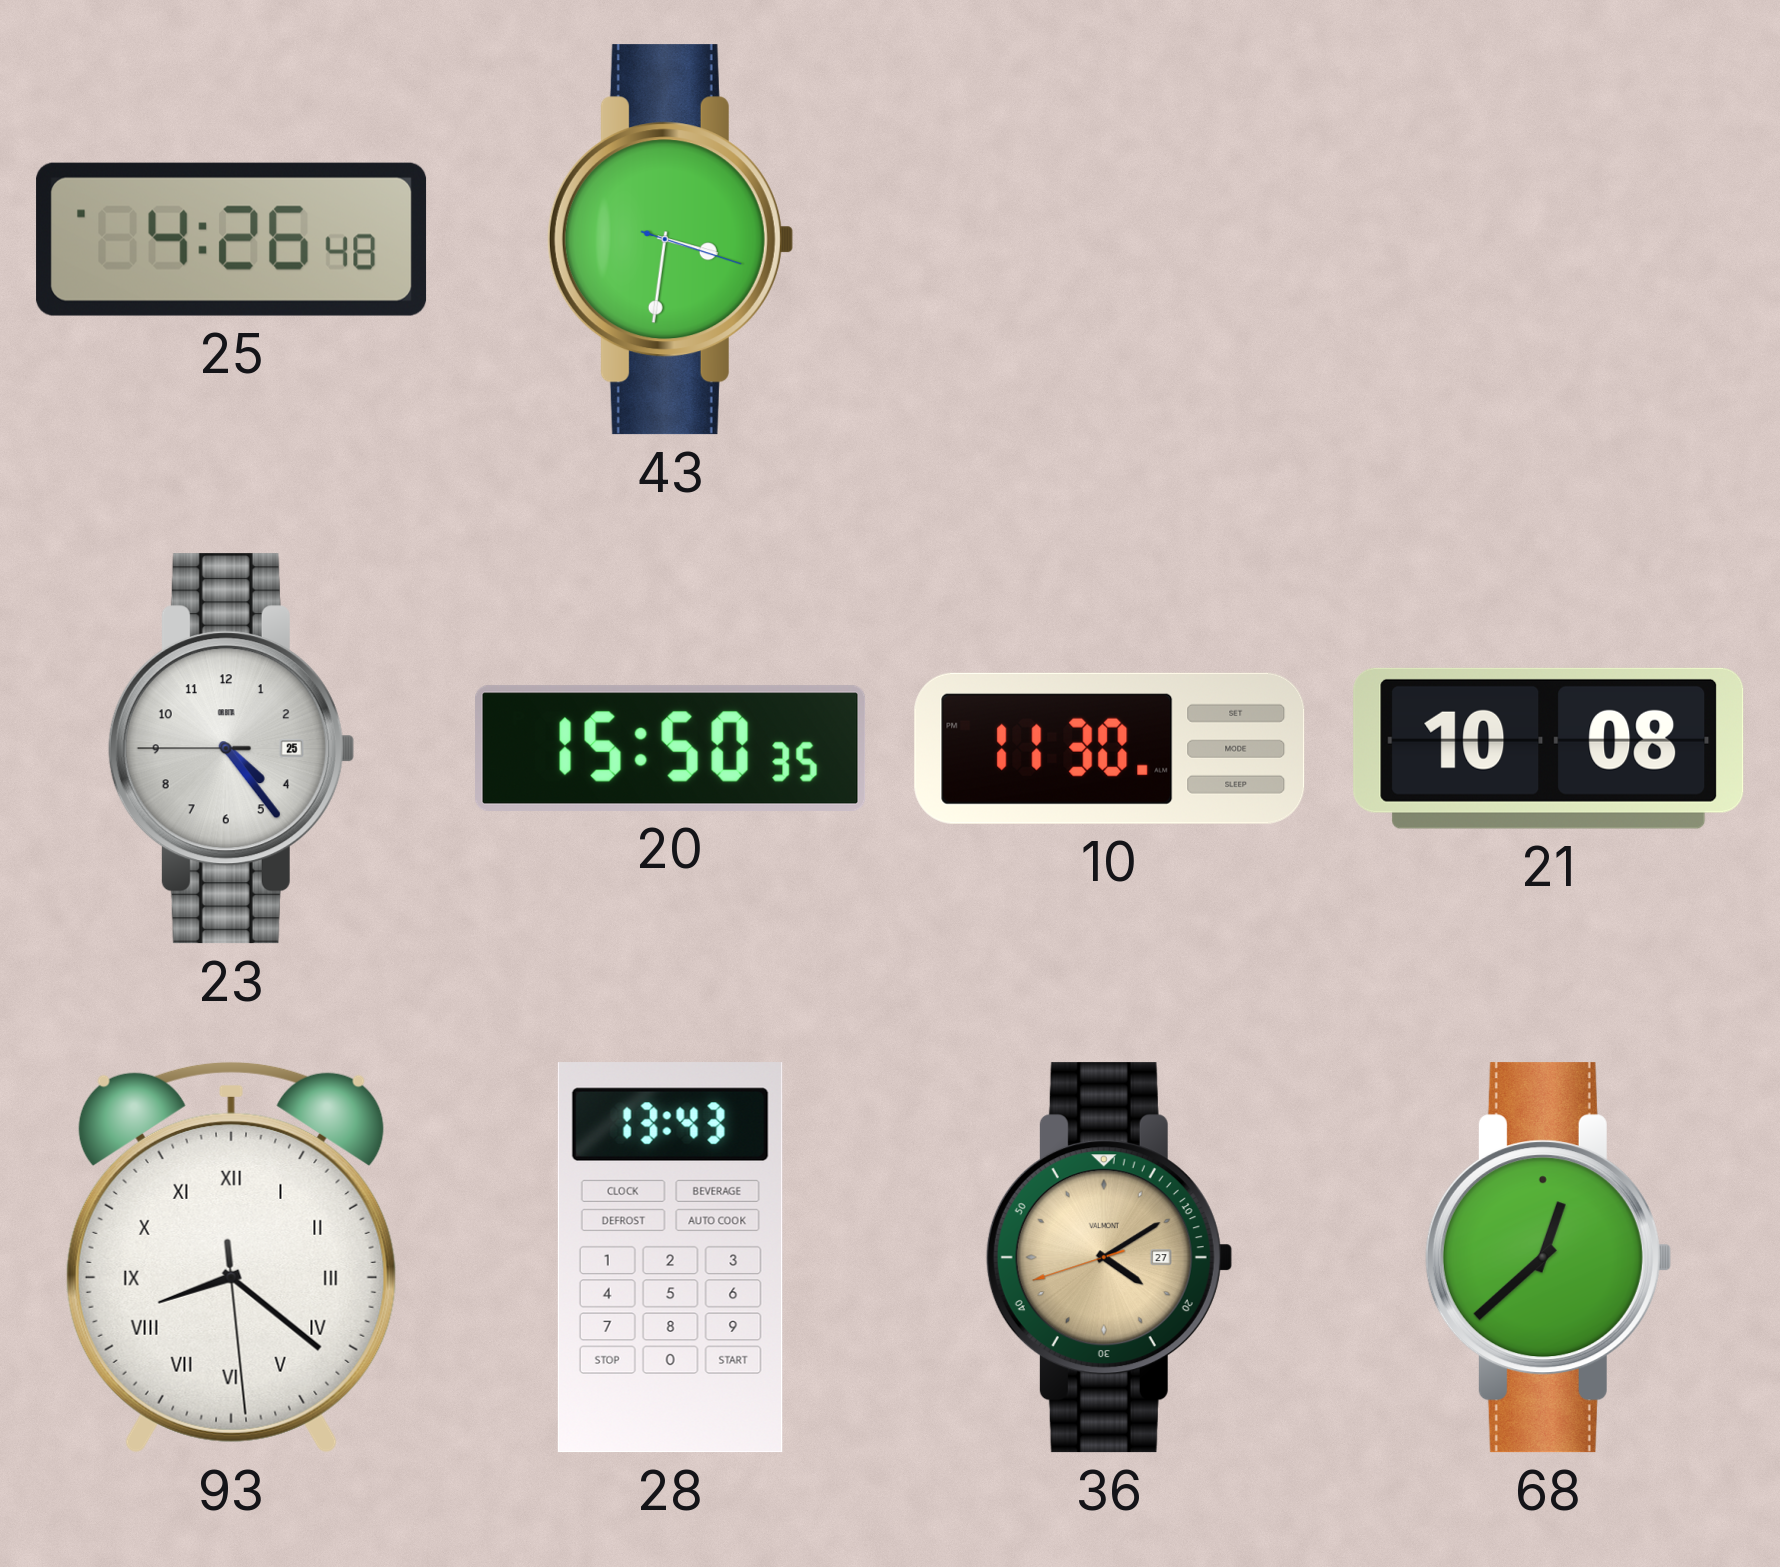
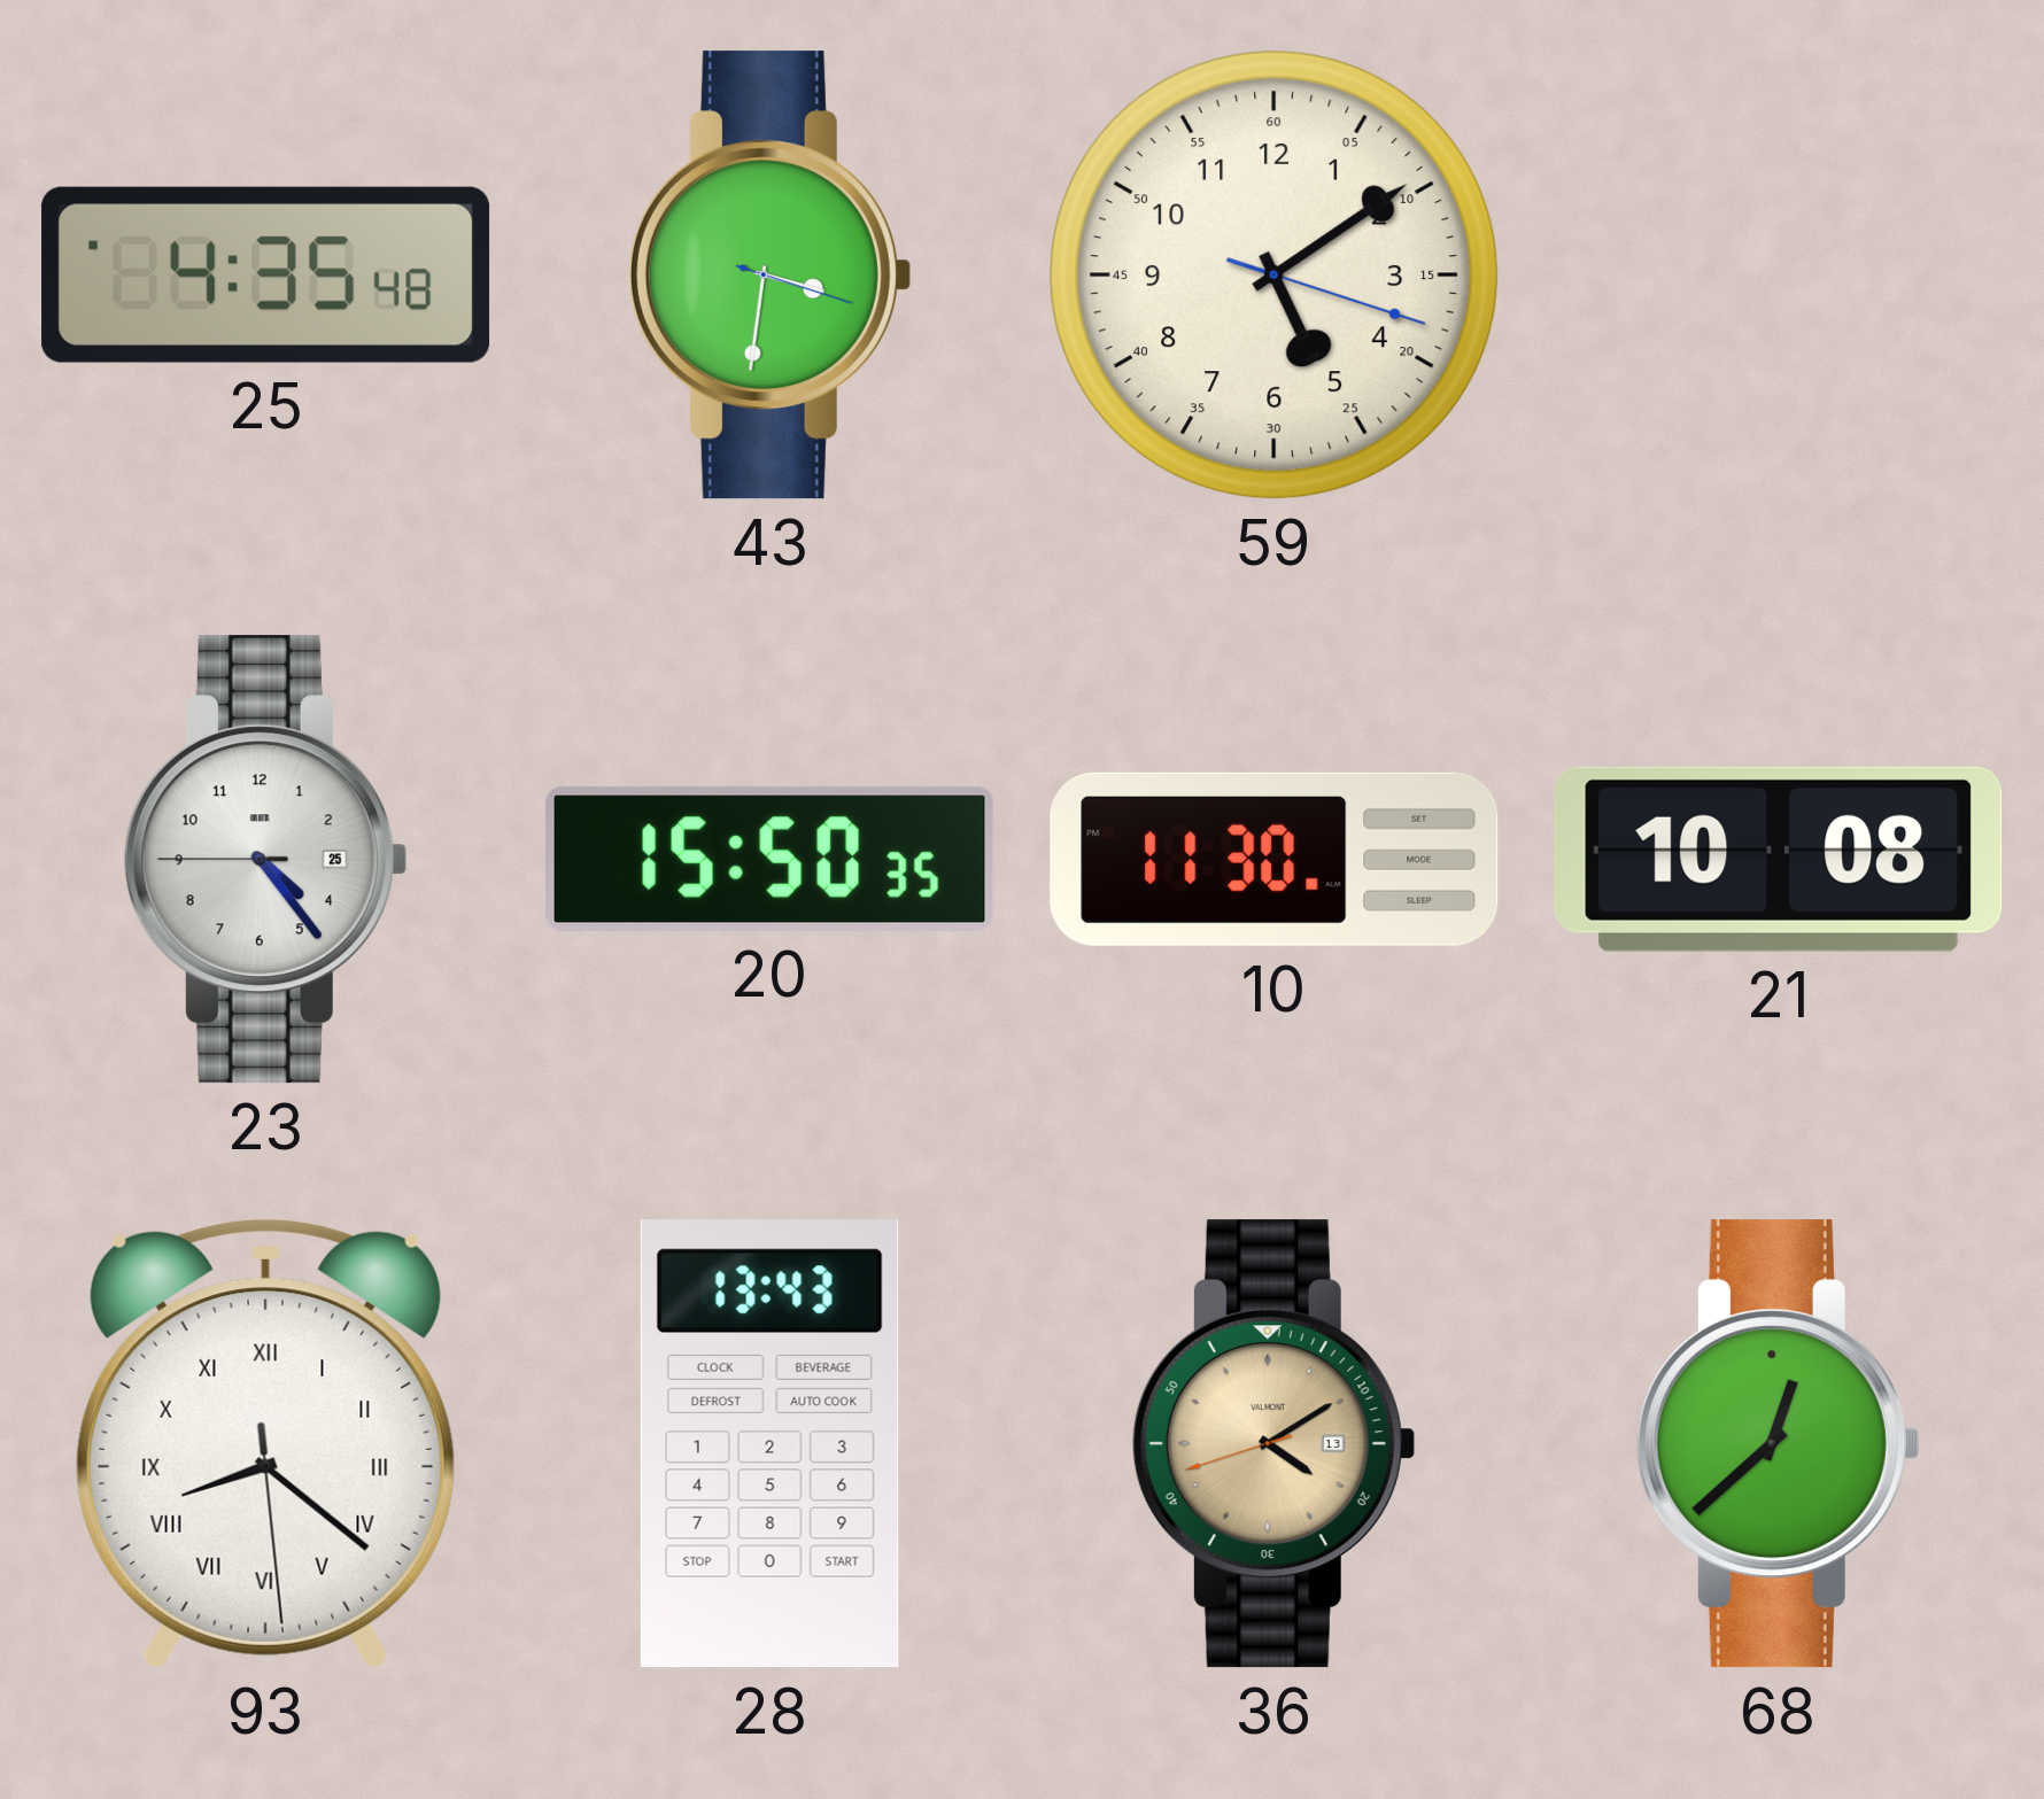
25: 4:26 -> 4:35
59: none -> 5:09
36 date: 27 -> 13
